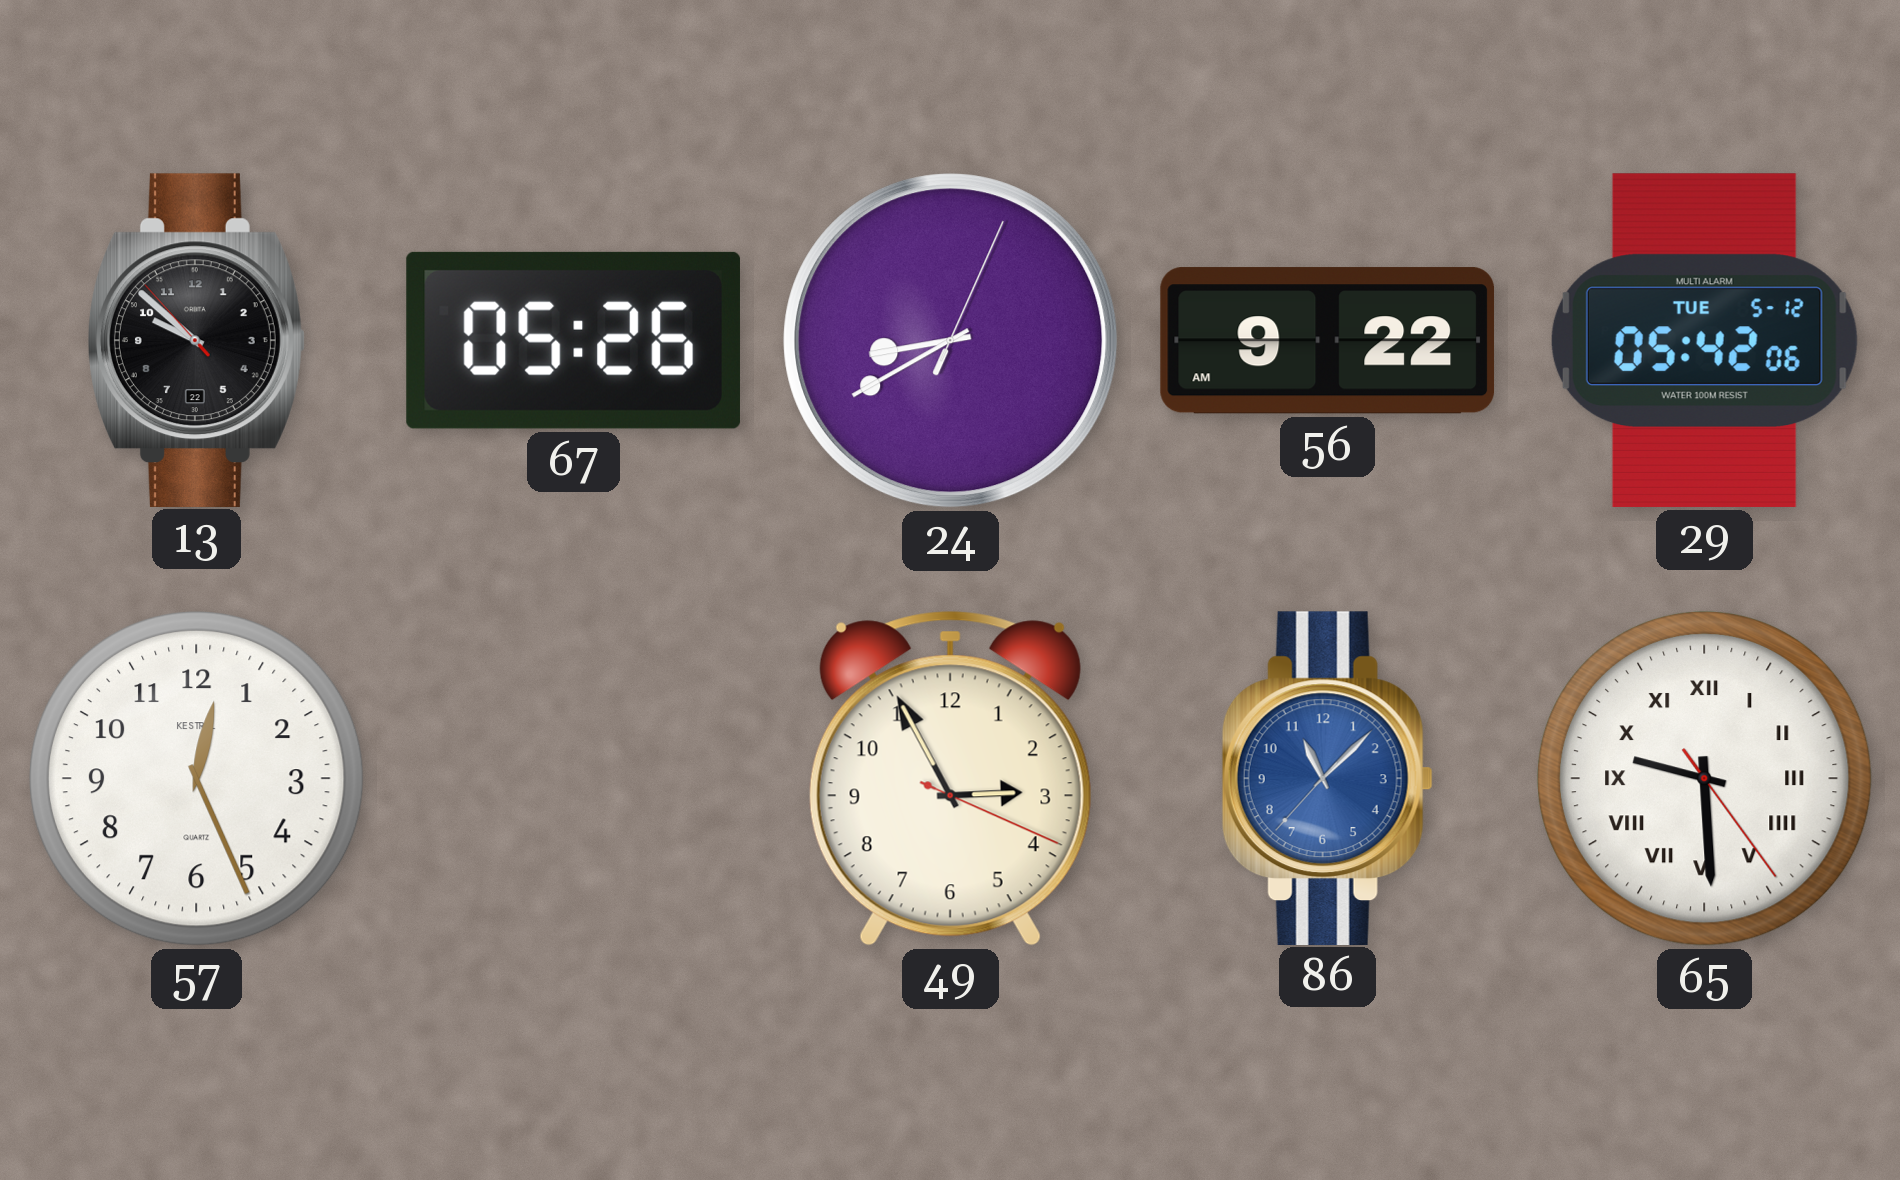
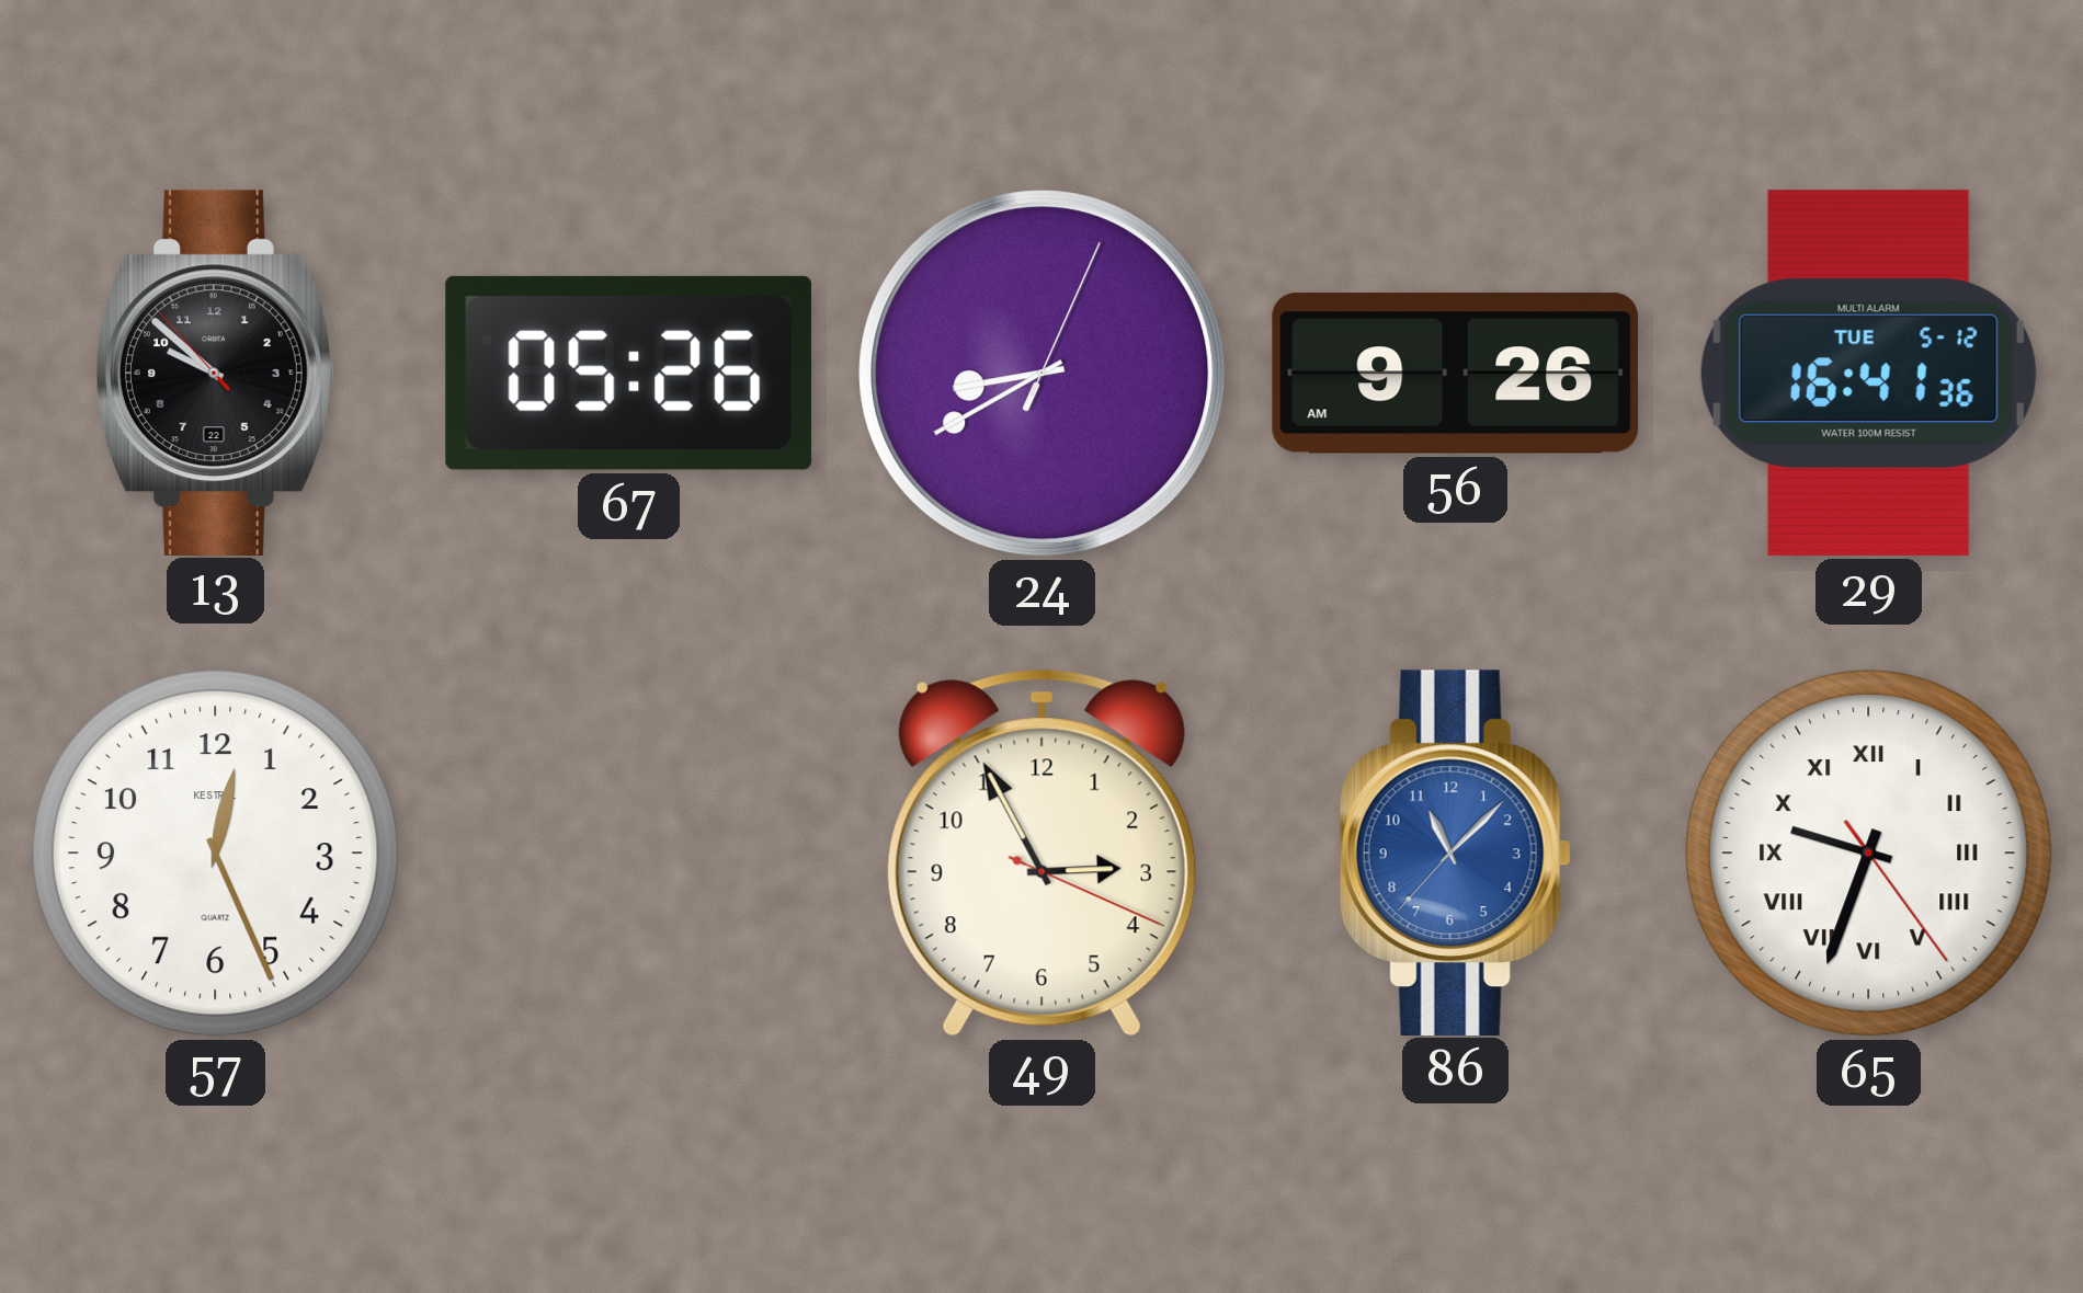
56: 9:22 -> 9:26
29: 05:42 -> 16:41
65: 9:29 -> 9:33
